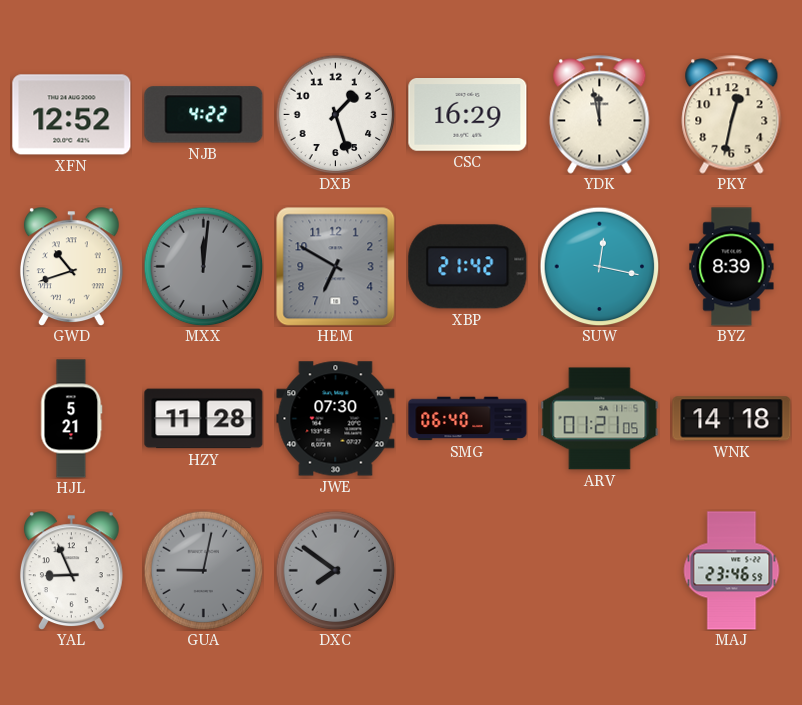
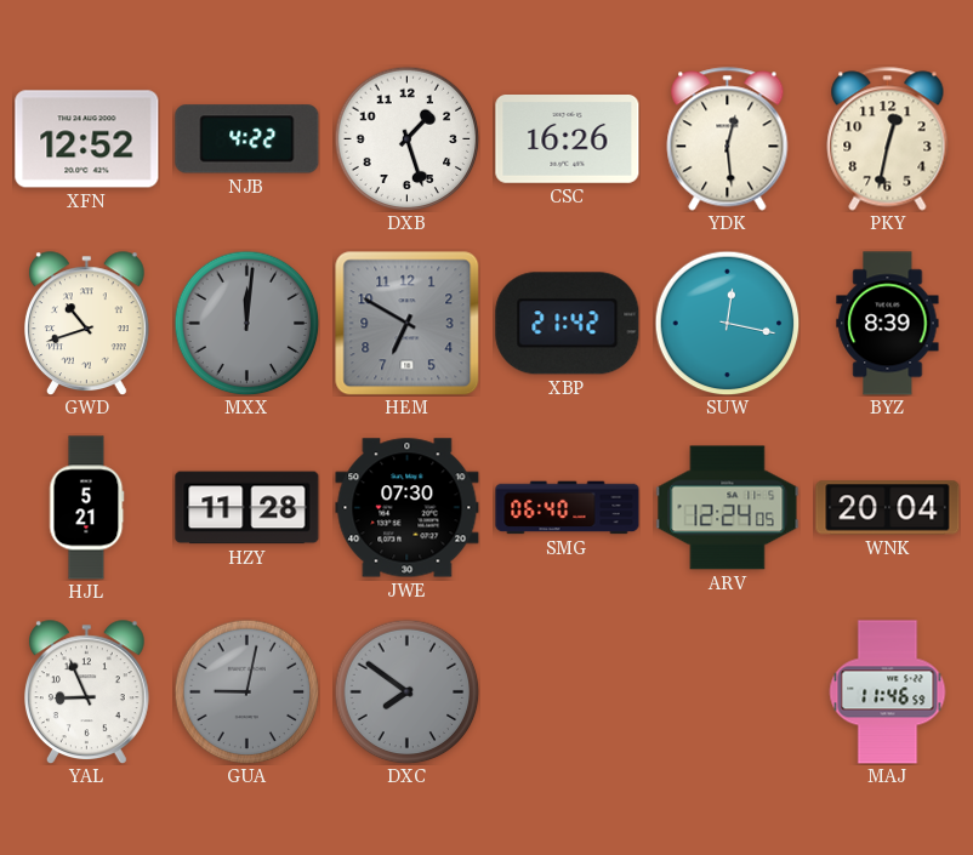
CSC: 16:29 -> 16:26
YDK: 11:58 -> 12:29
ARV: 01:21 -> 12:24
WNK: 14:18 -> 20:04
MAJ: 23:46 -> 11:46
